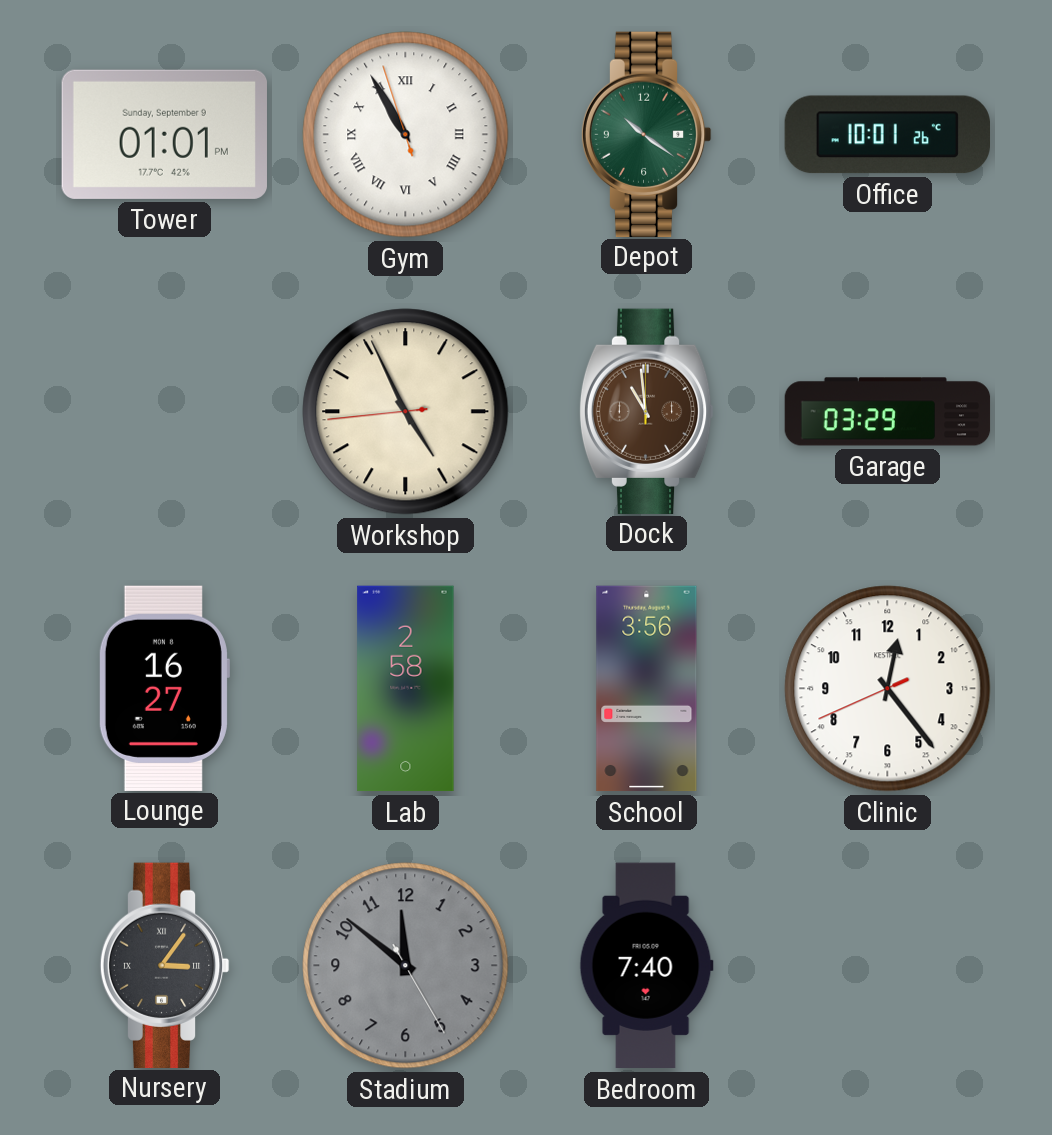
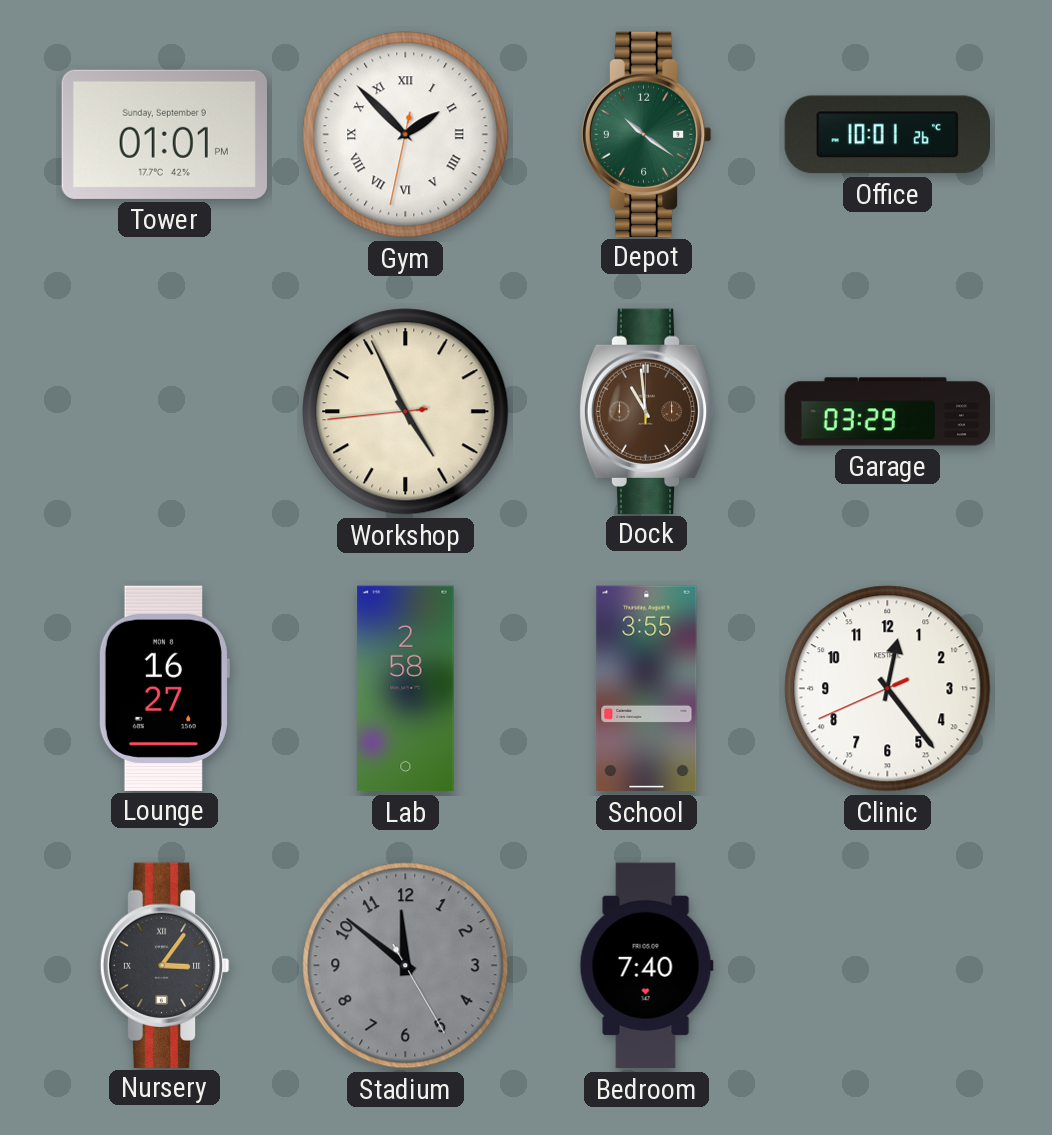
Gym: 10:54 -> 1:52
School: 3:56 -> 3:55
